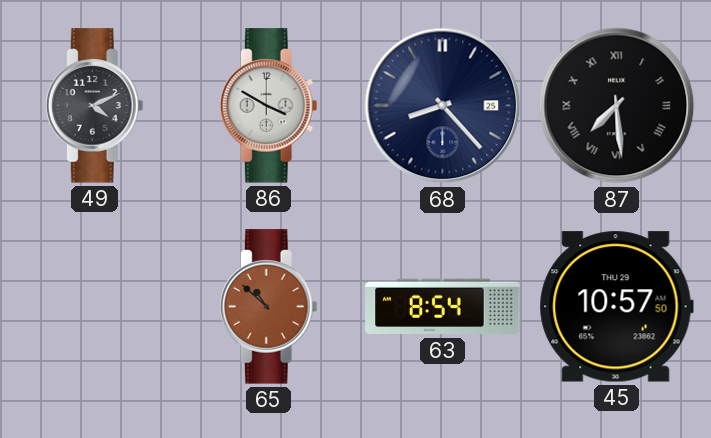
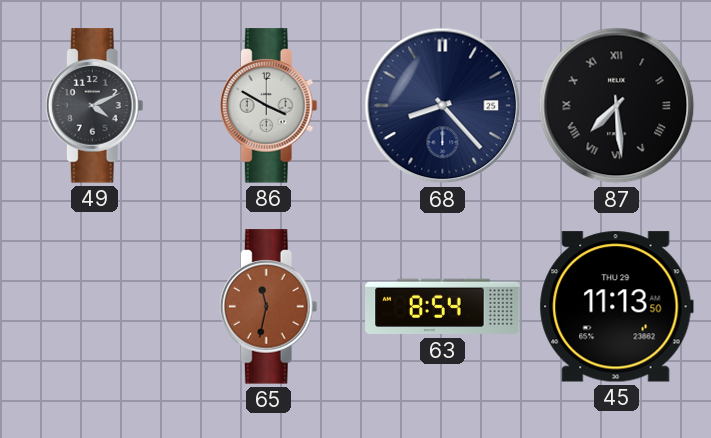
65: 10:52 -> 11:32
45: 10:57 -> 11:13
